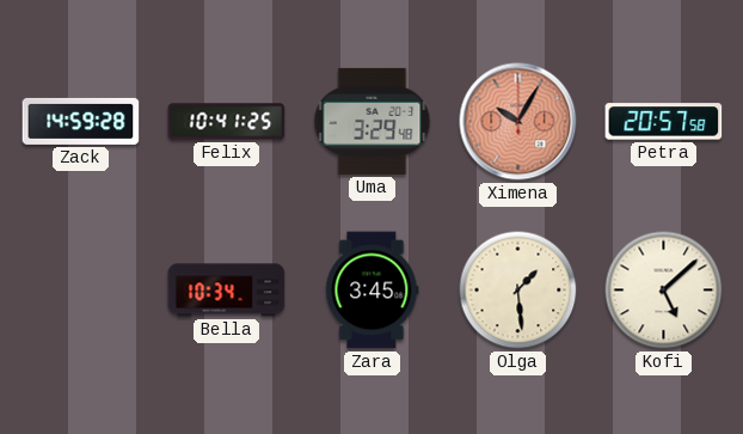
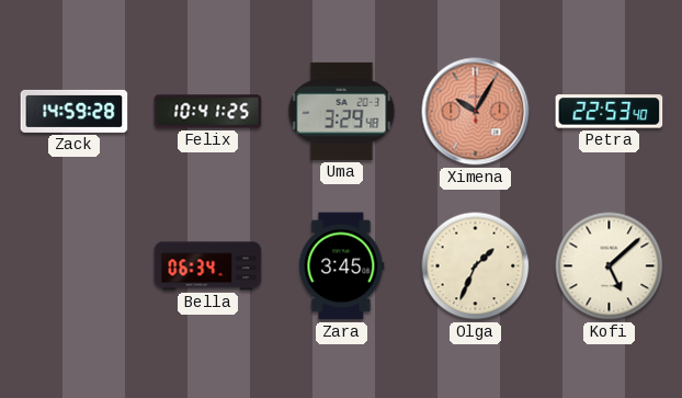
Petra: 20:57 -> 22:53
Bella: 10:34 -> 06:34
Olga: 1:29 -> 1:34
